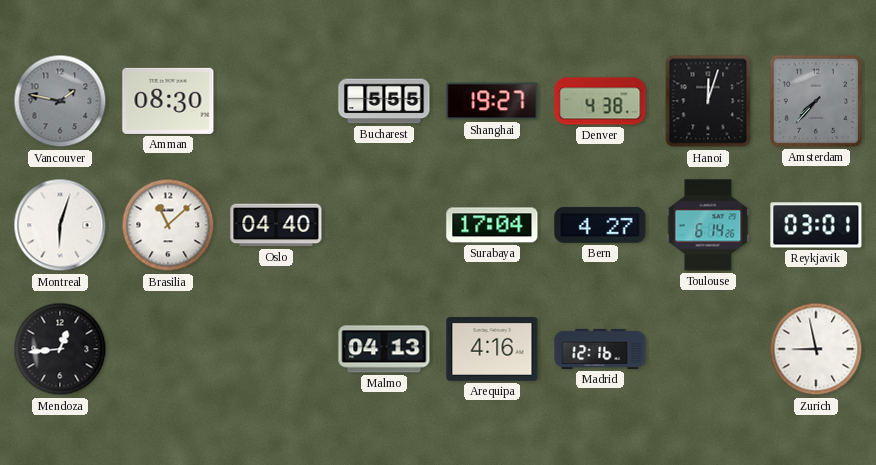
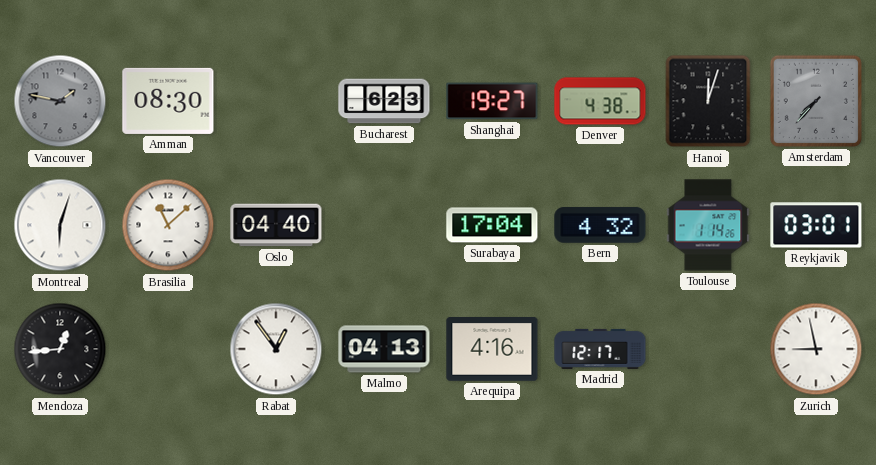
Bucharest: 5:55 -> 6:23
Bern: 4:27 -> 4:32
Toulouse: 6:14 -> 1:14
Rabat: none -> 12:54
Madrid: 12:16 -> 12:17
